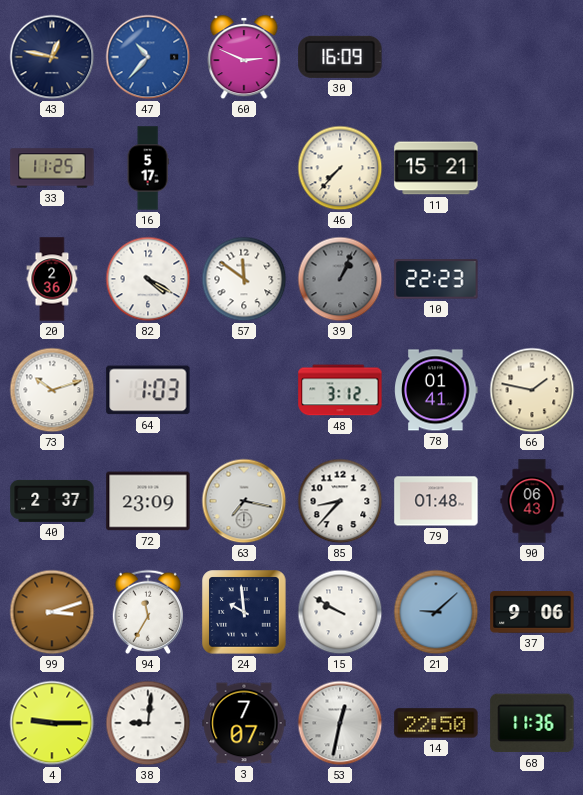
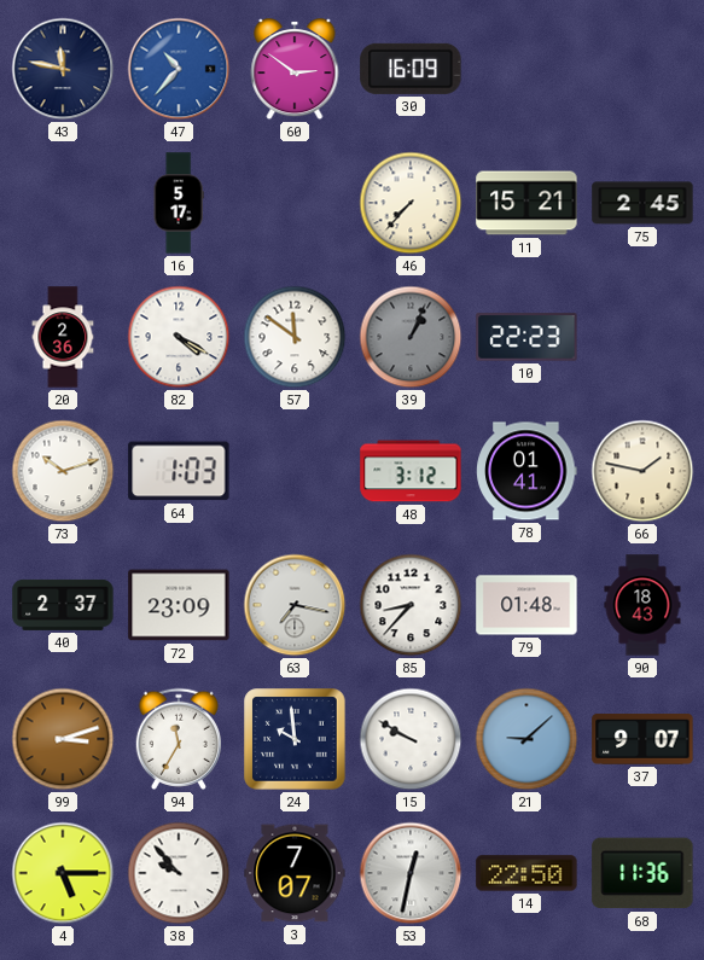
43: 12:47 -> 11:47
60: 2:49 -> 2:51
33: 11:25 -> none
75: none -> 2:45
90: 06:43 -> 18:43
37: 9:06 -> 9:07
4: 9:15 -> 5:15
38: 9:01 -> 9:53
